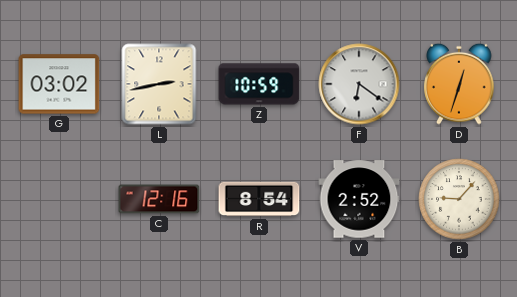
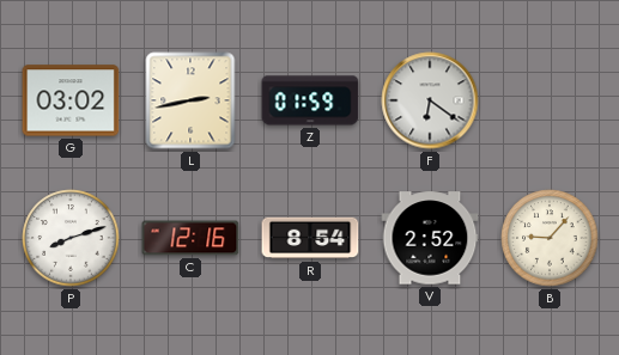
Z: 10:59 -> 01:59
D: 12:33 -> none
P: none -> 8:12
